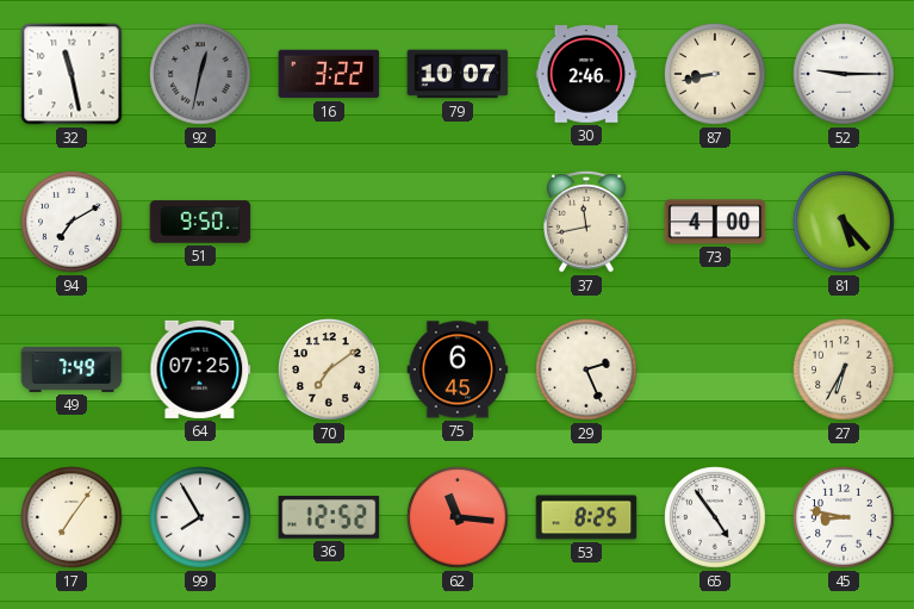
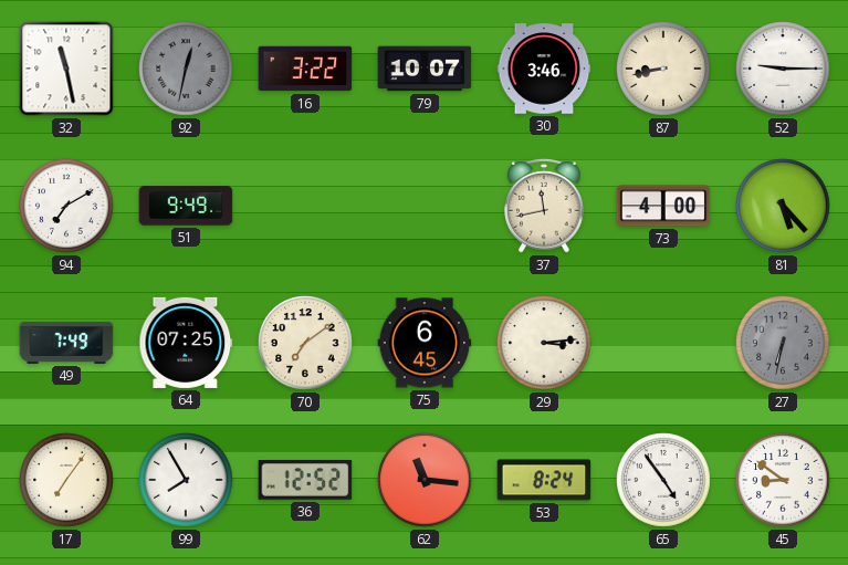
30: 2:46 -> 3:46
51: 9:50 -> 9:49
29: 2:26 -> 3:14
27: 6:35 -> 6:32
27 dial: cream -> grey
53: 8:25 -> 8:24
45: 8:47 -> 8:51
